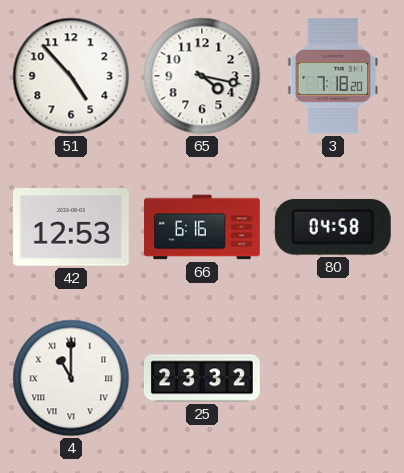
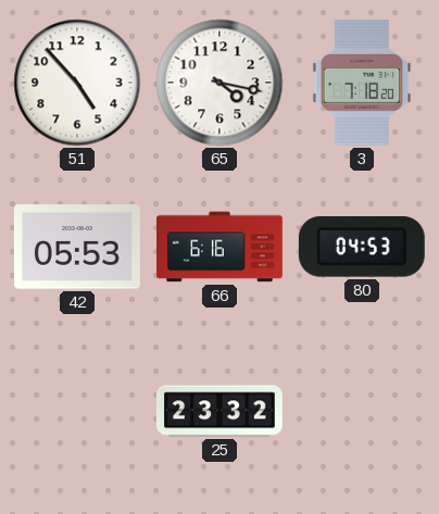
42: 12:53 -> 05:53
80: 04:58 -> 04:53
4: 11:00 -> none
